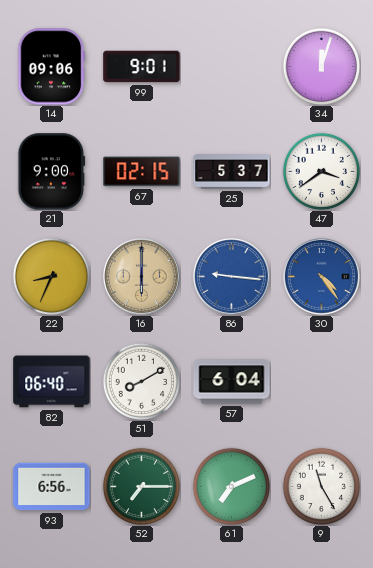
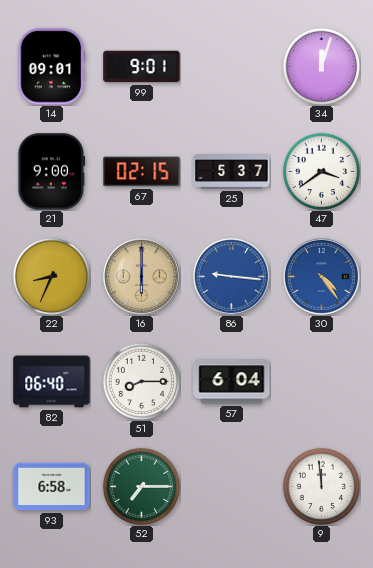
14: 09:06 -> 09:01
51: 8:10 -> 8:15
93: 6:56 -> 6:58
61: 7:11 -> none
9: 11:25 -> 11:59
